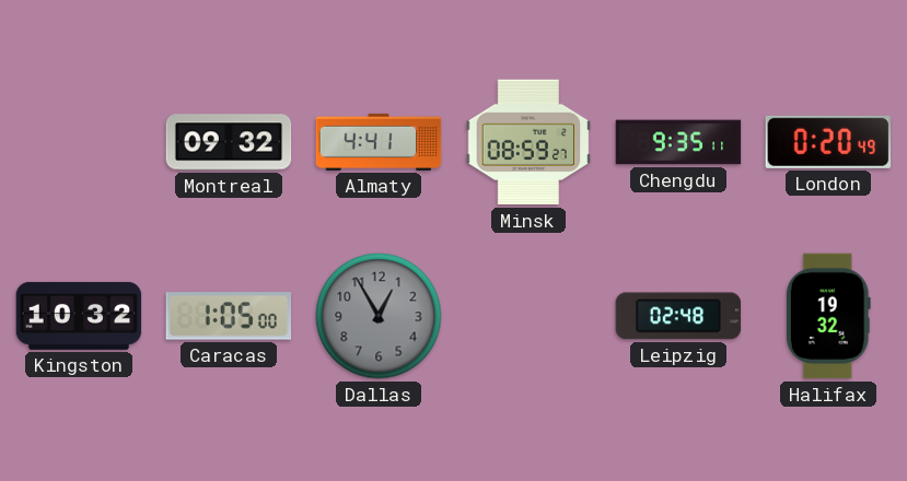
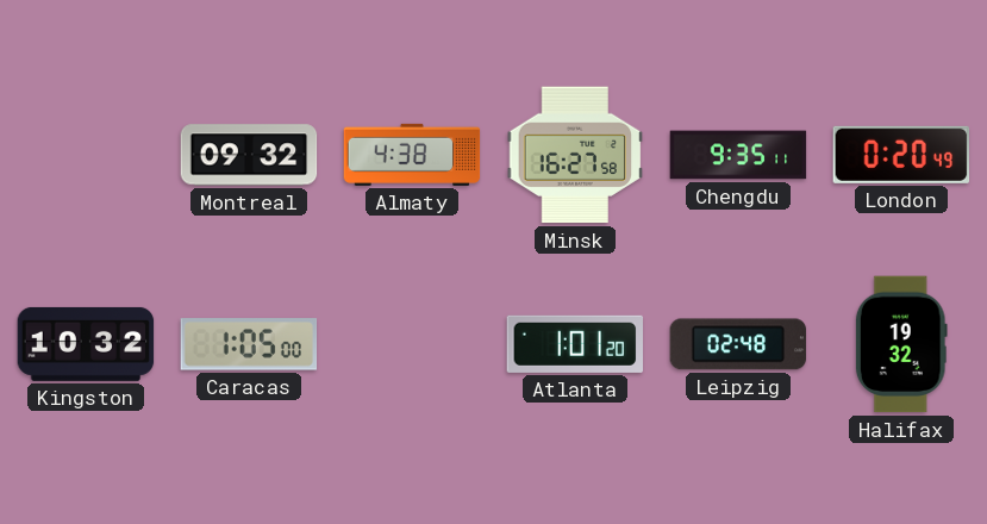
Almaty: 4:41 -> 4:38
Minsk: 08:59 -> 16:27
Dallas: 12:55 -> none
Atlanta: none -> 1:01
